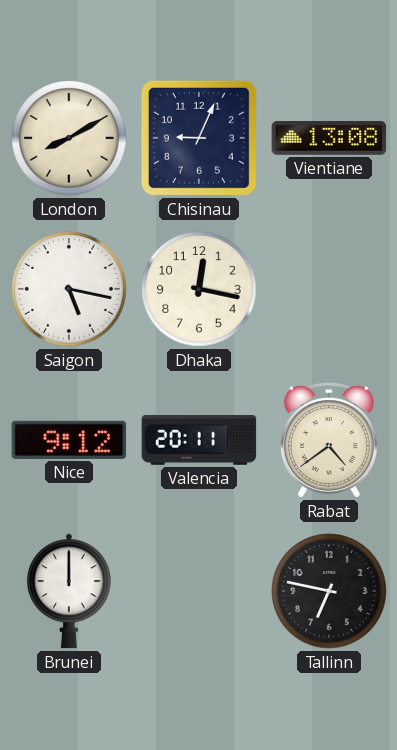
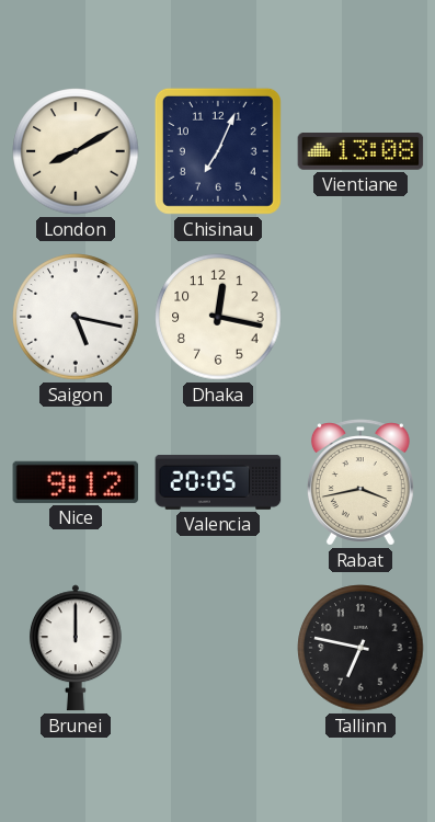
Chisinau: 9:04 -> 7:04
Valencia: 20:11 -> 20:05
Rabat: 4:39 -> 3:43
